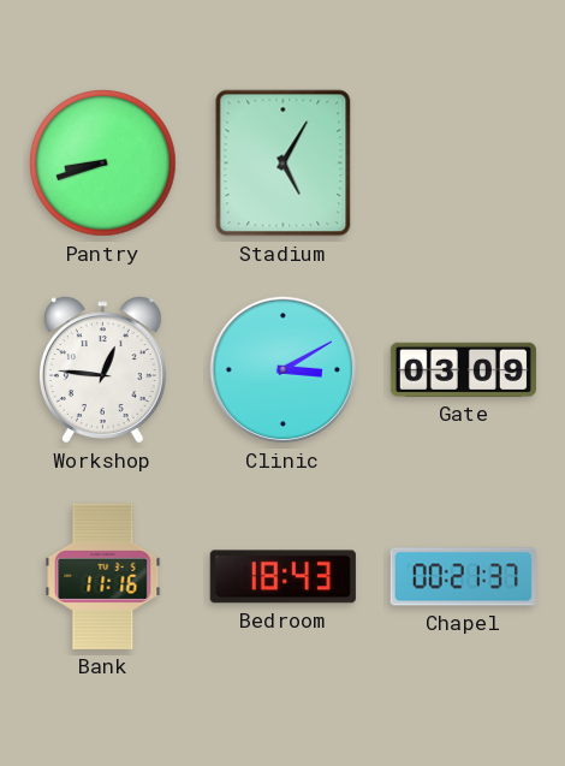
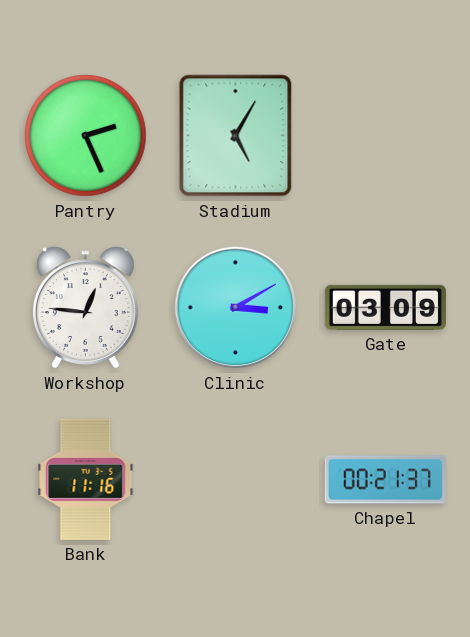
Pantry: 8:42 -> 2:26
Bedroom: 18:43 -> none
